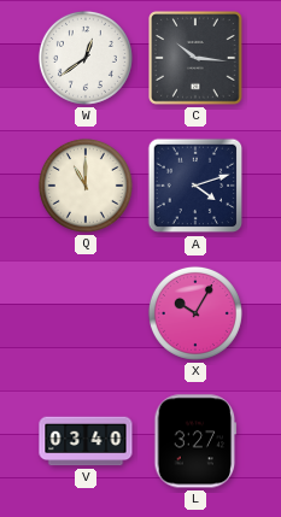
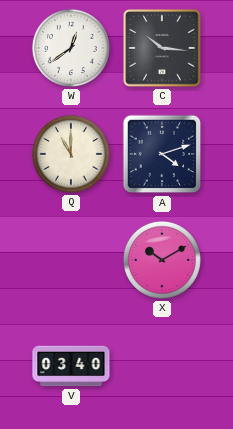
X: 10:05 -> 10:10
L: 3:27 -> none
